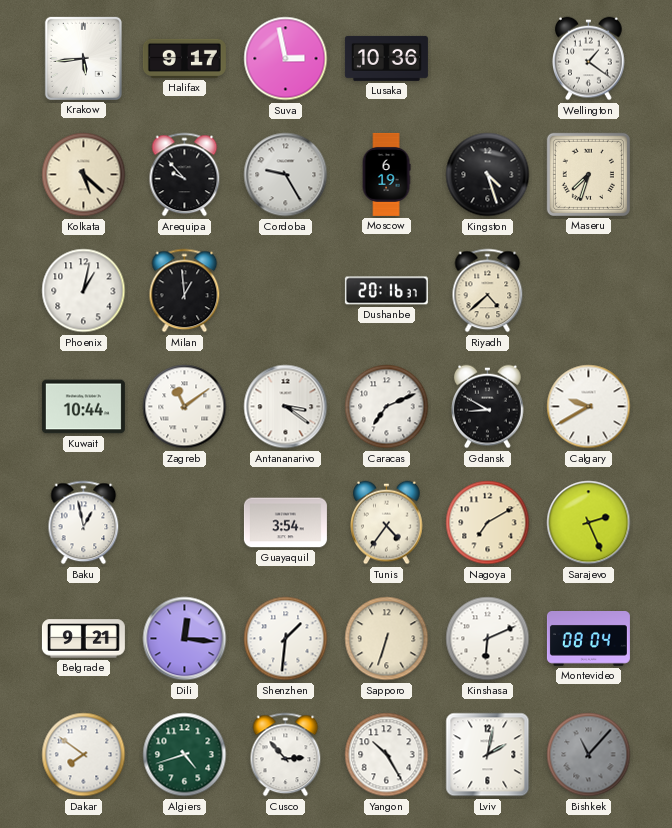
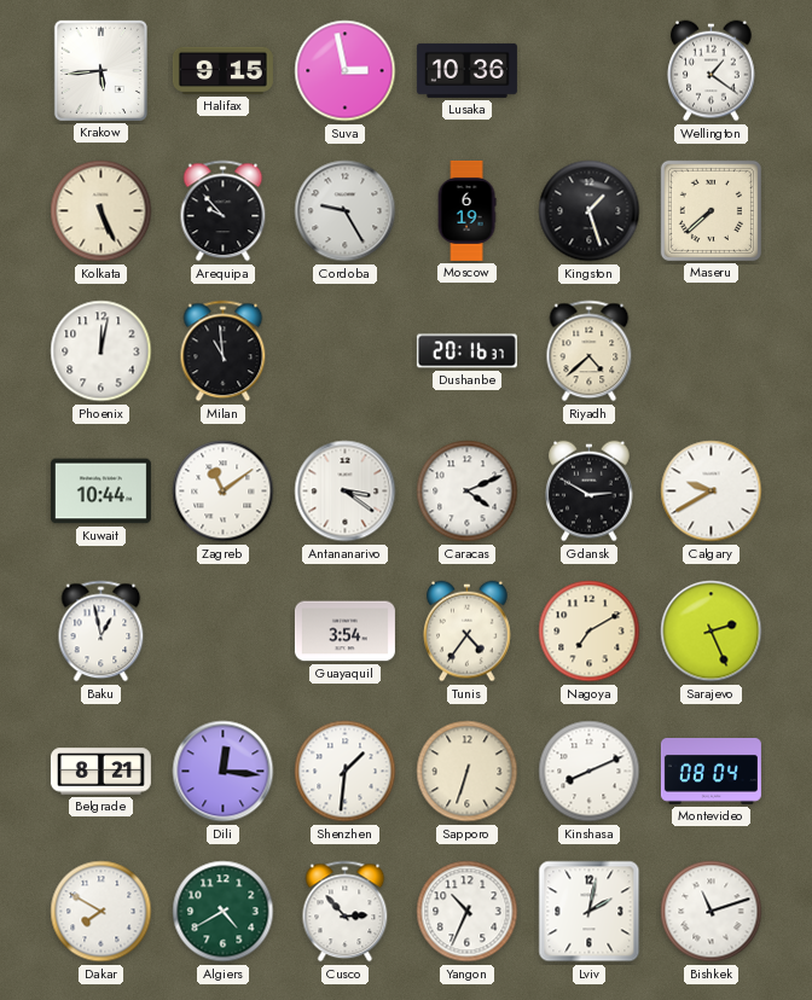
Halifax: 9:17 -> 9:15
Kolkata: 5:22 -> 5:26
Kingston: 4:27 -> 1:27
Maseru: 7:33 -> 7:38
Phoenix: 1:02 -> 12:02
Milan: 12:59 -> 10:59
Caracas: 7:11 -> 4:11
Gdansk: 8:50 -> 2:50
Belgrade: 9:21 -> 8:21
Kinshasa: 6:11 -> 8:11
Dakar: 7:51 -> 7:50
Algiers: 4:42 -> 4:40
Yangon: 10:25 -> 10:34
Bishkek: 11:07 -> 11:12
Bishkek dial: grey -> white
